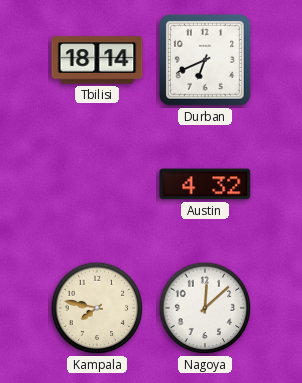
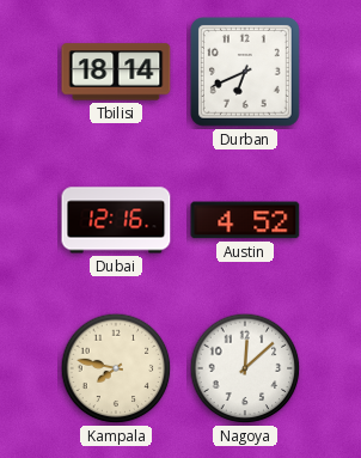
Dubai: none -> 12:16
Austin: 4:32 -> 4:52
